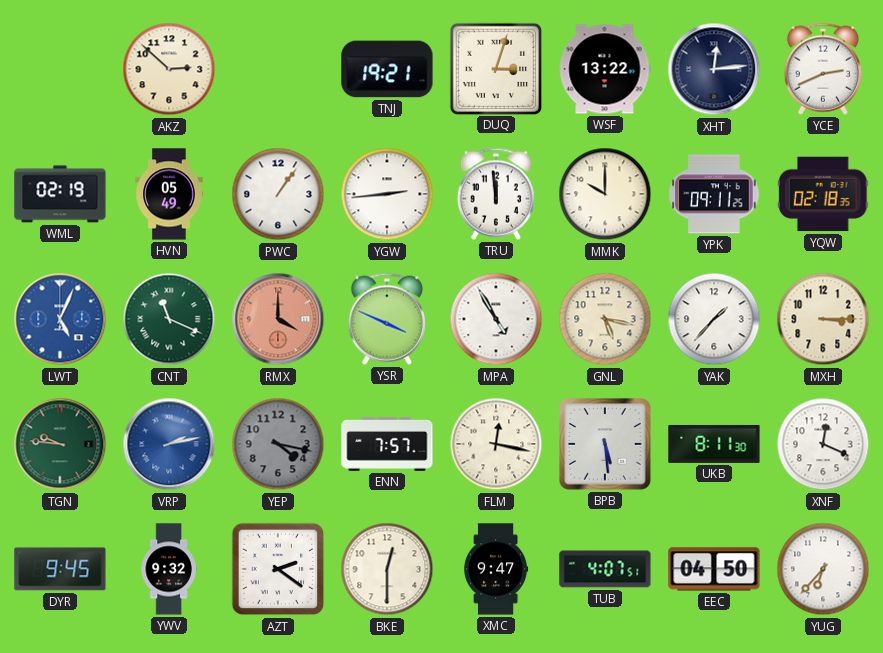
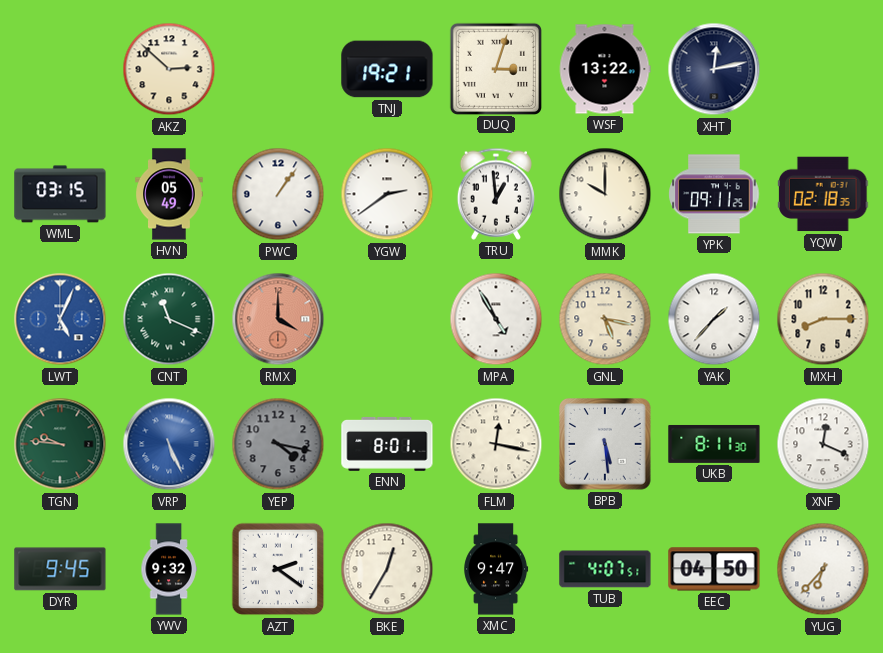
XHT: 12:14 -> 12:13
YCE: 2:41 -> none
WML: 02:19 -> 03:15
YGW: 2:44 -> 2:39
TRU: 11:59 -> 12:59
YSR: 3:49 -> none
MXH: 3:15 -> 8:15
VRP: 2:13 -> 5:26
ENN: 7:57 -> 8:01
BKE: 12:30 -> 12:35
